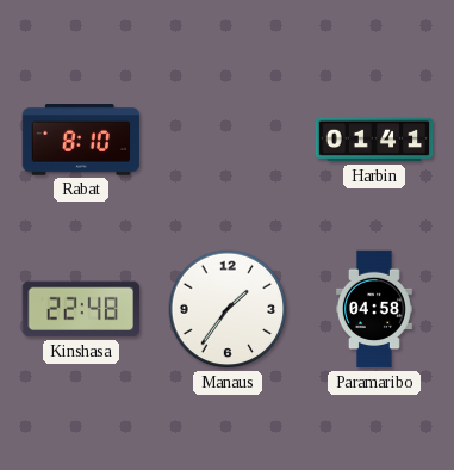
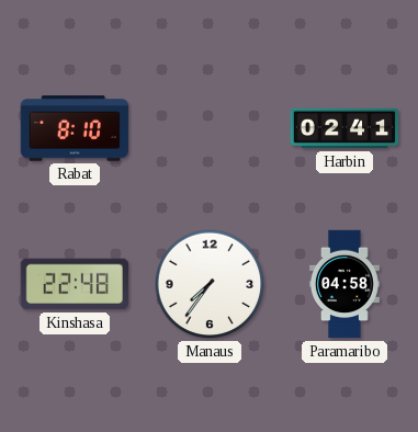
Harbin: 01:41 -> 02:41
Manaus: 1:36 -> 7:36
